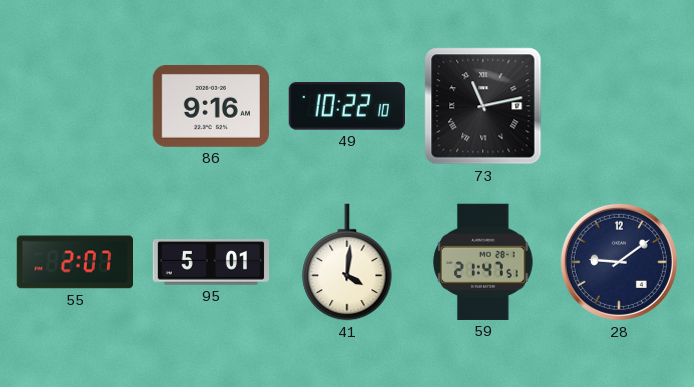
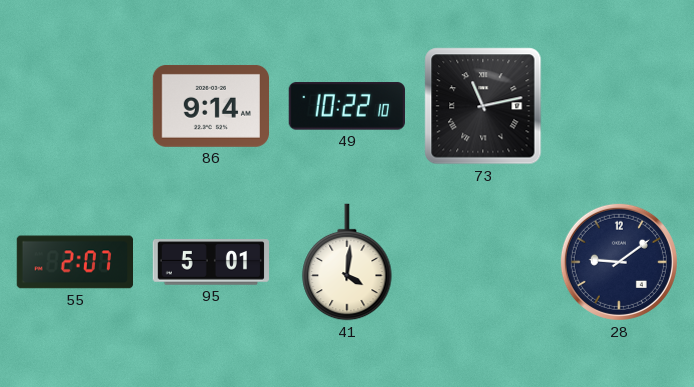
86: 9:16 -> 9:14
59: 21:47 -> none
